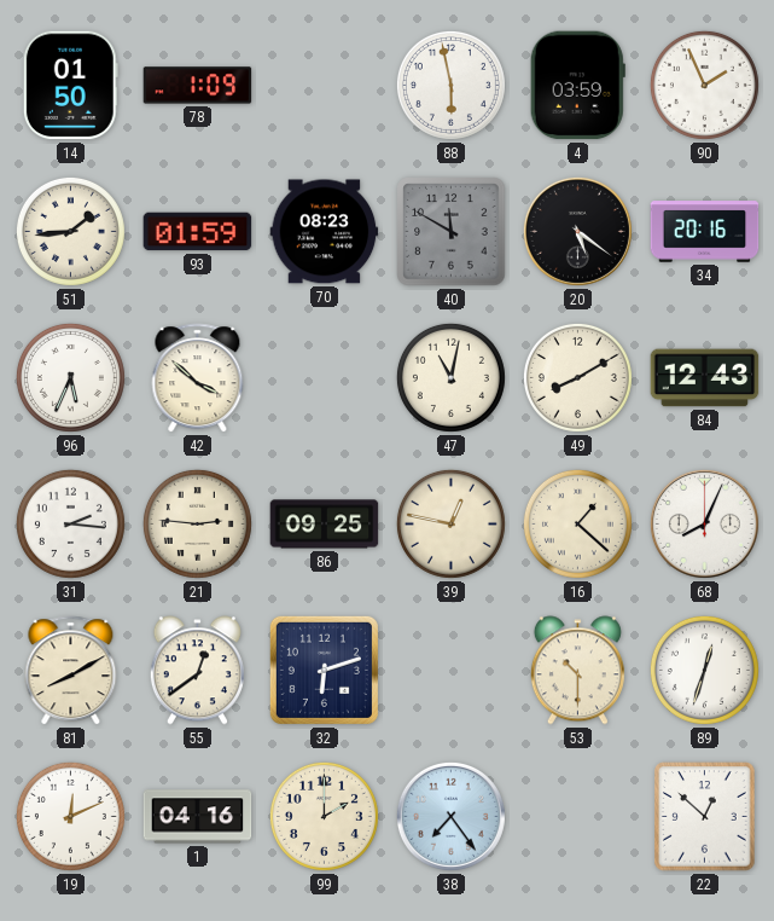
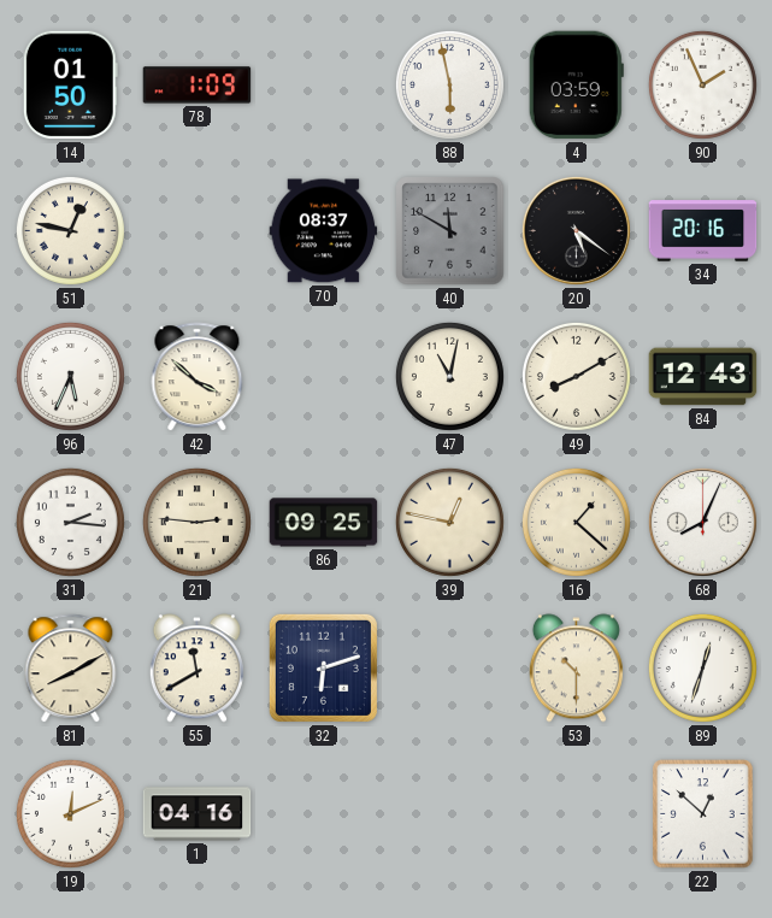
51: 1:44 -> 12:47
93: 01:59 -> none
70: 08:23 -> 08:37
55: 12:39 -> 11:40
99: 2:00 -> none
38: 7:24 -> none
